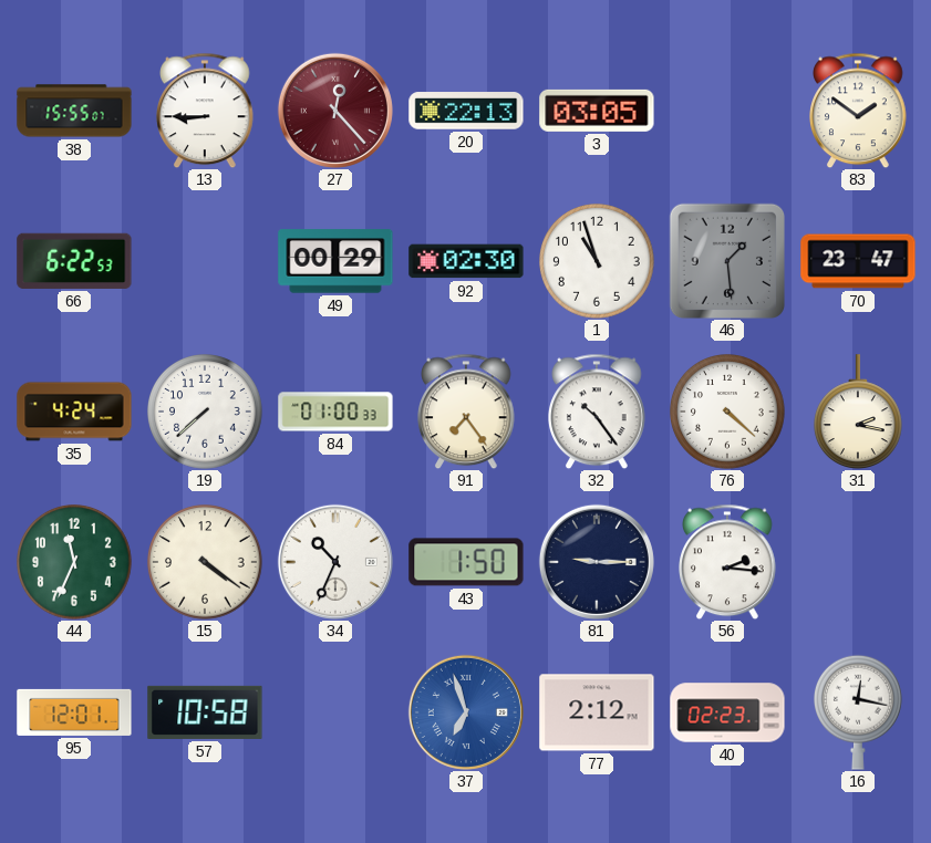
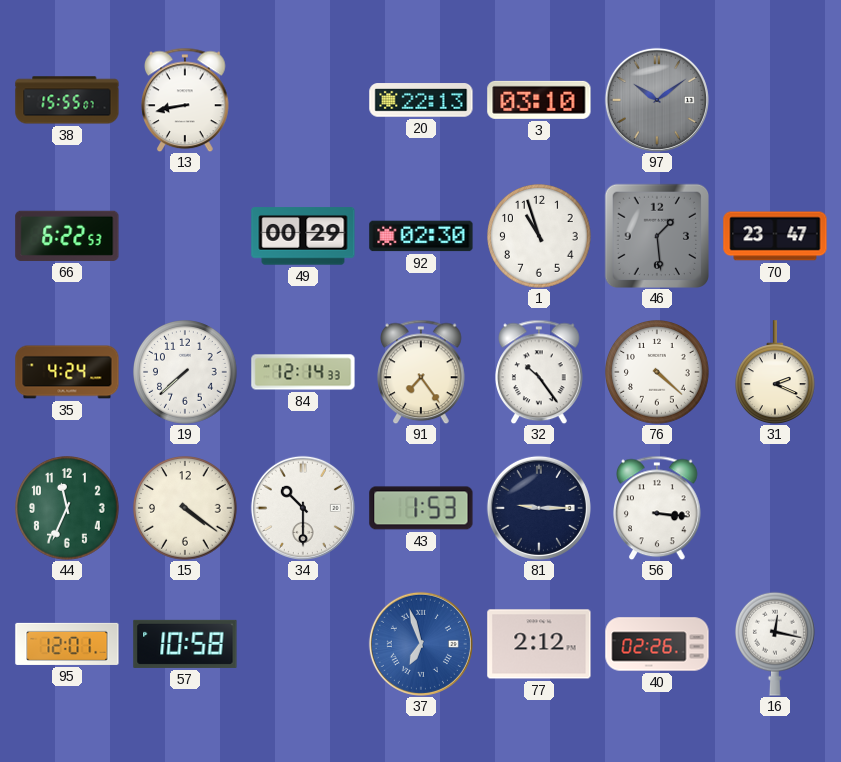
13: 8:45 -> 8:43
27: 12:23 -> none
3: 03:05 -> 03:10
97: none -> 10:09
83: 1:51 -> none
84: 01:00 -> 12:14
31: 2:17 -> 2:19
34: 10:34 -> 10:30
43: 1:50 -> 1:53
56: 2:16 -> 3:16
40: 02:23 -> 02:26
